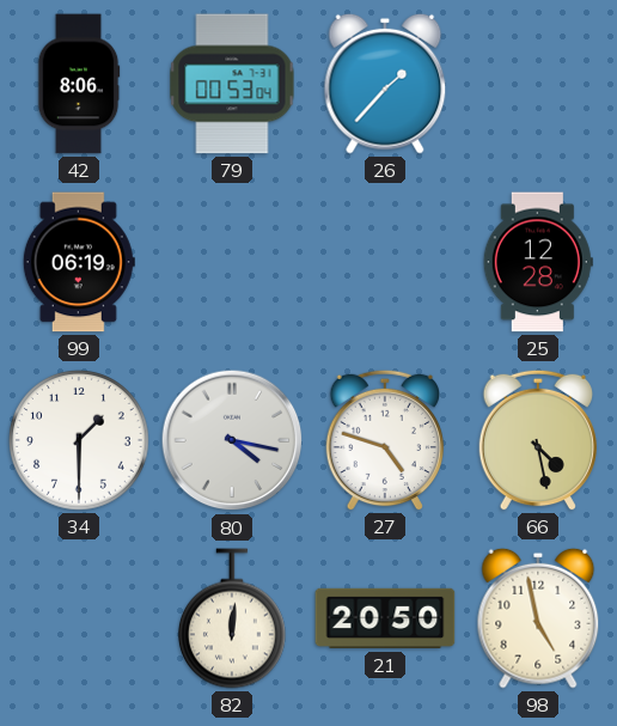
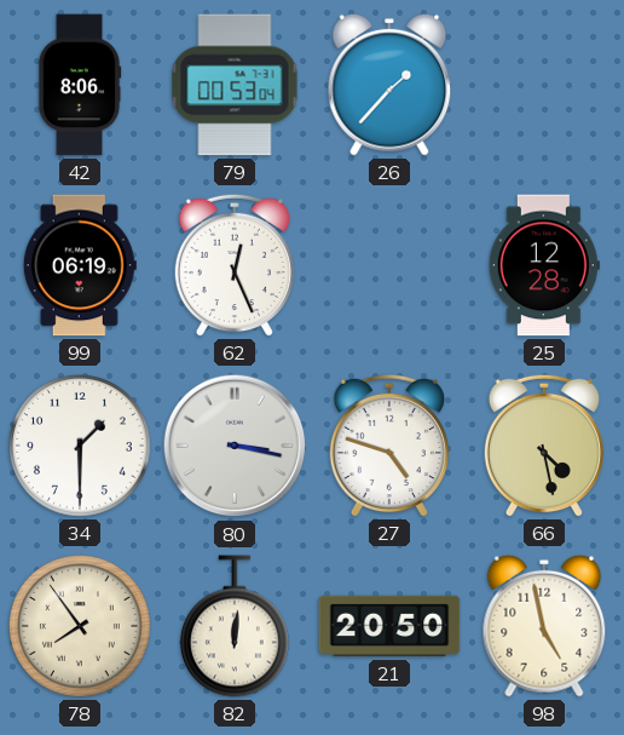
62: none -> 12:26
80: 4:17 -> 3:17
78: none -> 7:54
